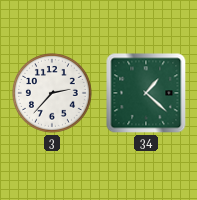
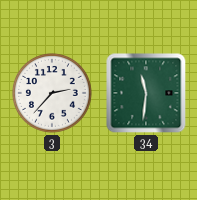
34: 1:22 -> 11:31
